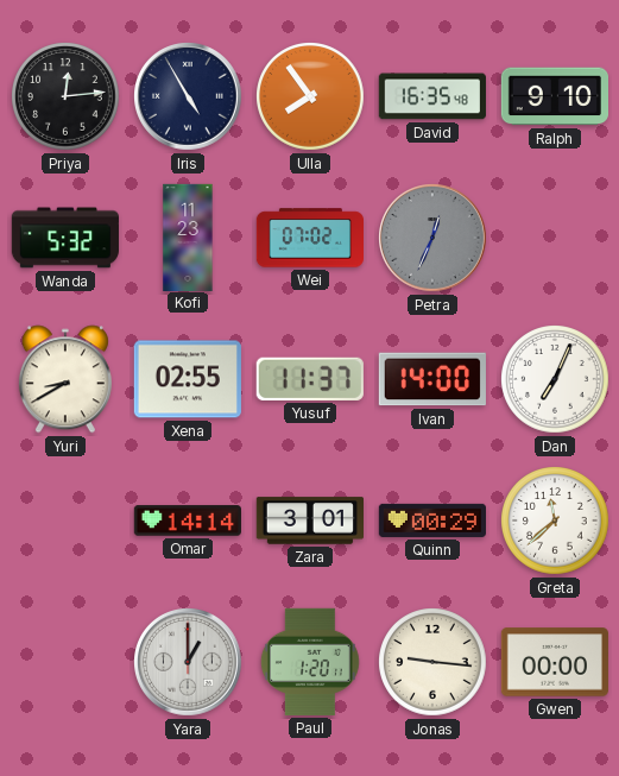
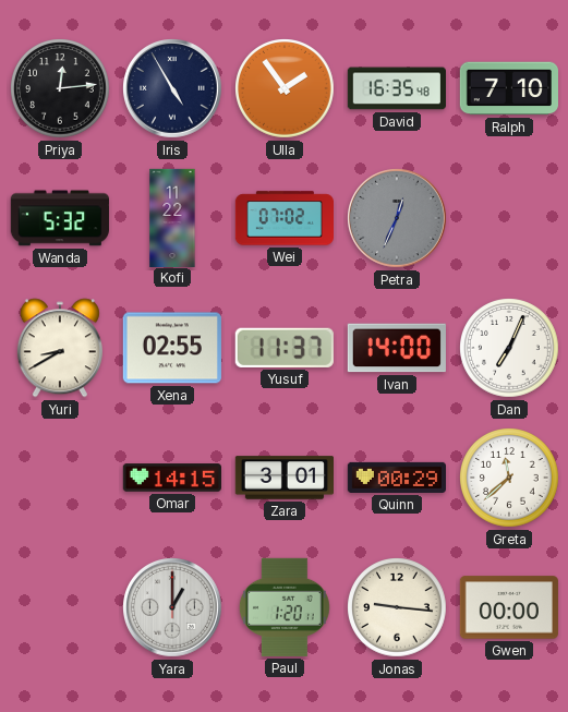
Ulla: 7:54 -> 1:54
Ralph: 9:10 -> 7:10
Kofi: 11:23 -> 11:22
Omar: 14:14 -> 14:15
